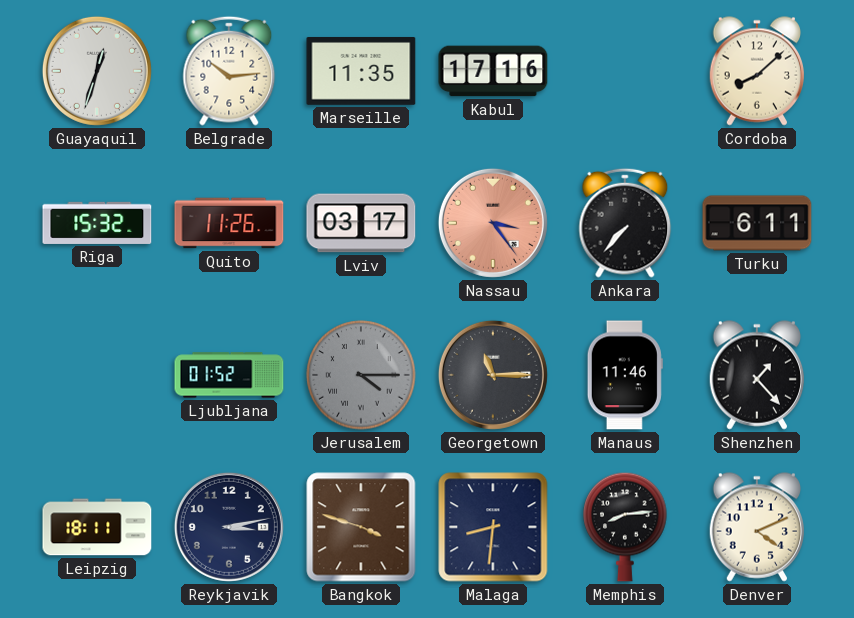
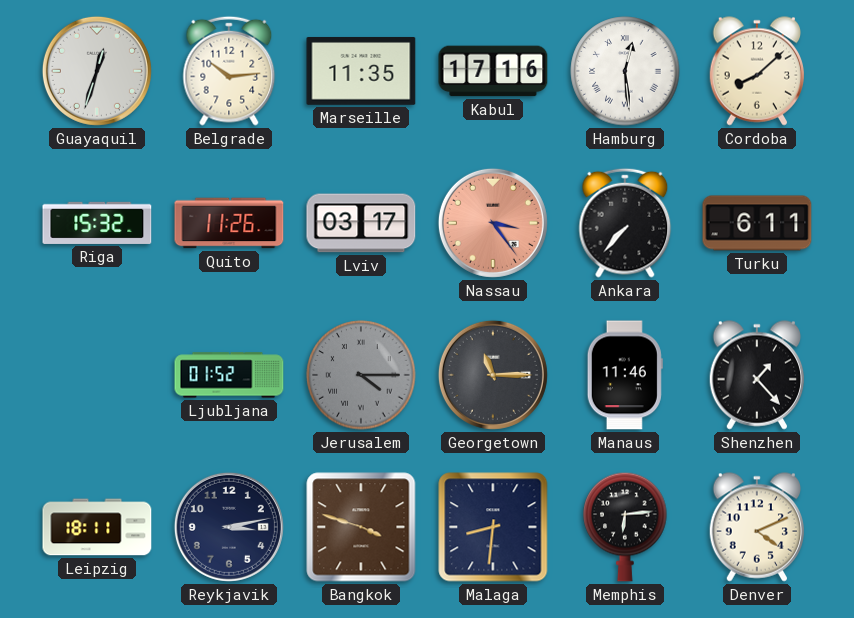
Hamburg: none -> 12:29
Memphis: 8:14 -> 6:14
